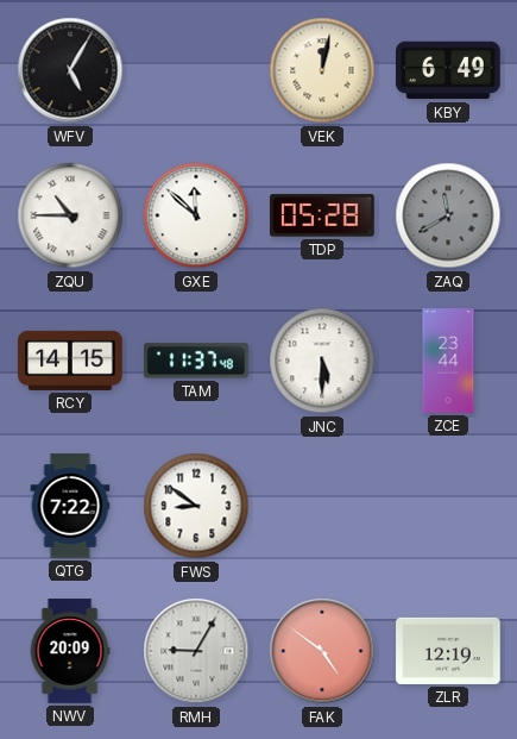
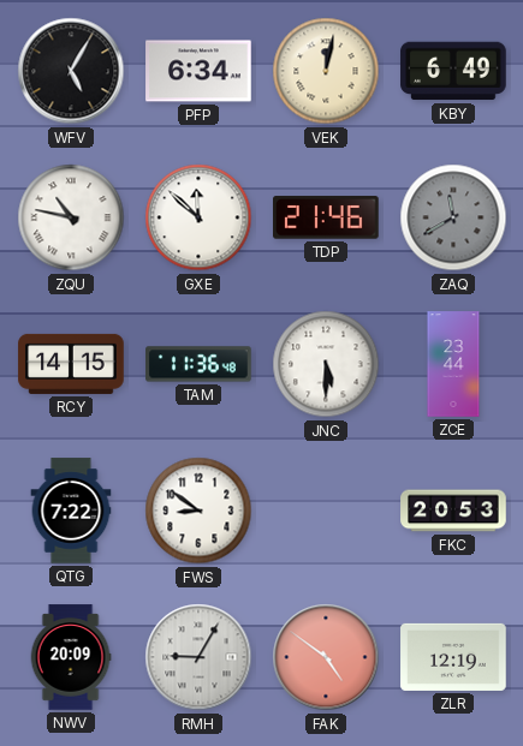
PFP: none -> 6:34
ZQU: 10:45 -> 10:47
TDP: 05:28 -> 21:46
TAM: 11:37 -> 11:36
FKC: none -> 20:53
